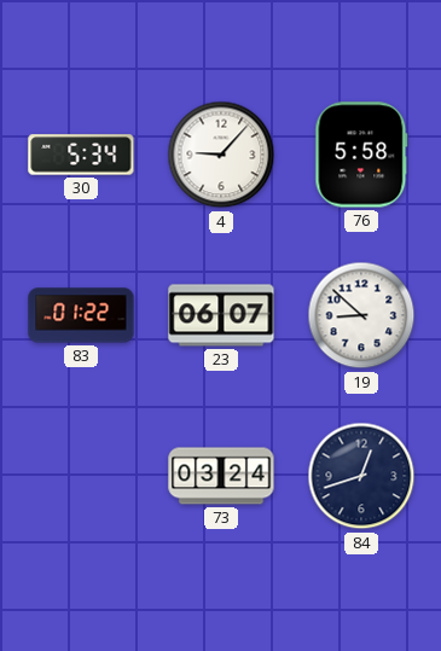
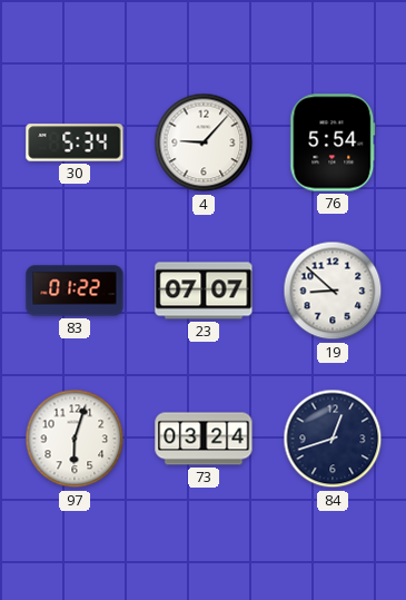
76: 5:58 -> 5:54
23: 06:07 -> 07:07
97: none -> 6:03
